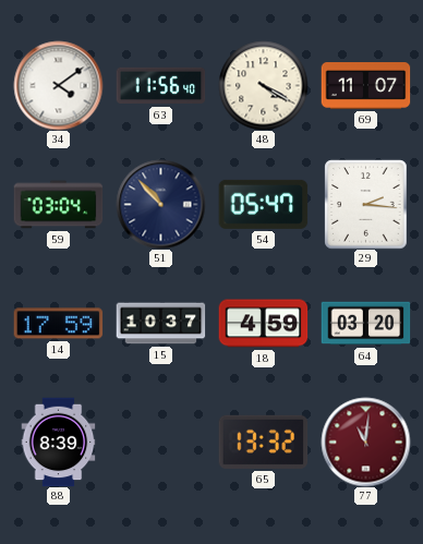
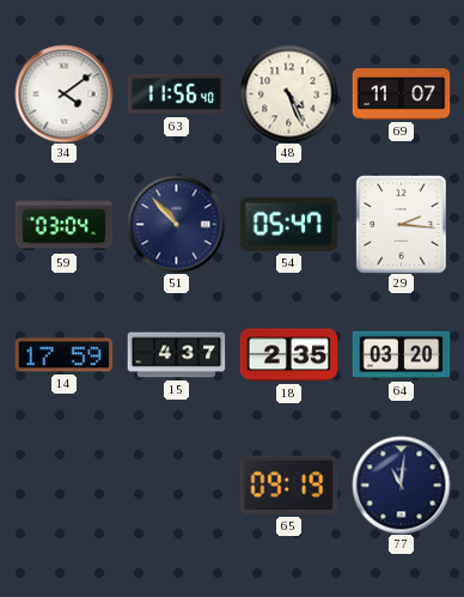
48: 4:20 -> 4:26
15: 10:37 -> 4:37
18: 4:59 -> 2:35
88: 8:39 -> none
65: 13:32 -> 09:19
77 dial: burgundy -> navy
